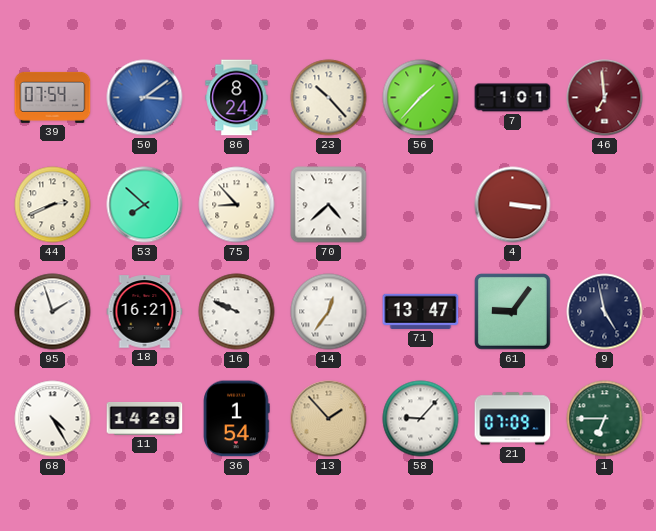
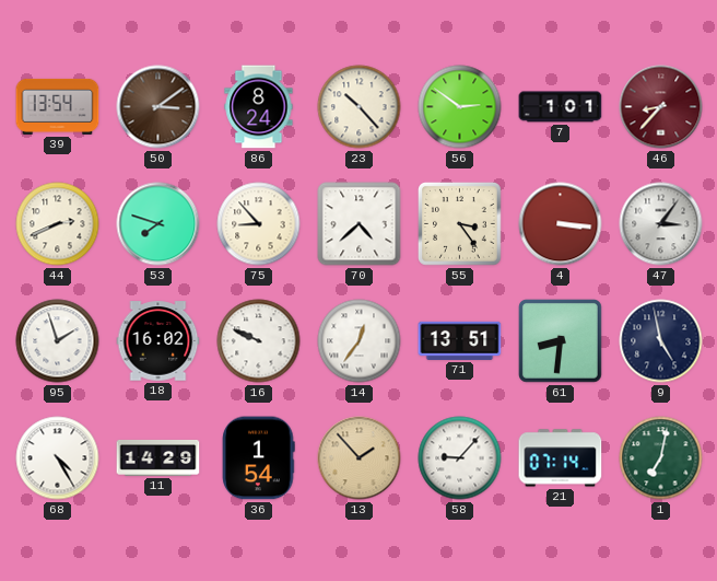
39: 07:54 -> 13:54
50 dial: blue -> brown
56: 1:37 -> 2:51
46: 6:59 -> 8:37
53: 7:52 -> 7:48
55: none -> 3:24
47: none -> 3:06
18: 16:21 -> 16:02
71: 13:47 -> 13:51
61: 9:06 -> 8:31
21: 07:09 -> 07:14
1: 6:45 -> 7:02
